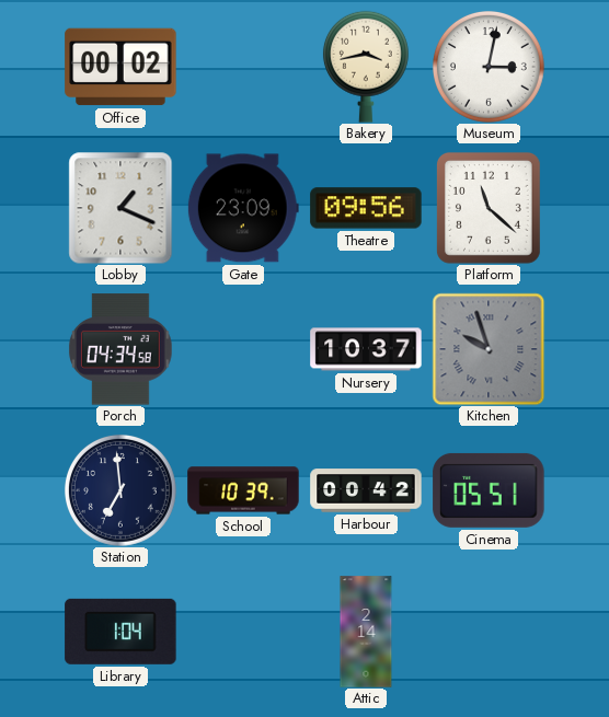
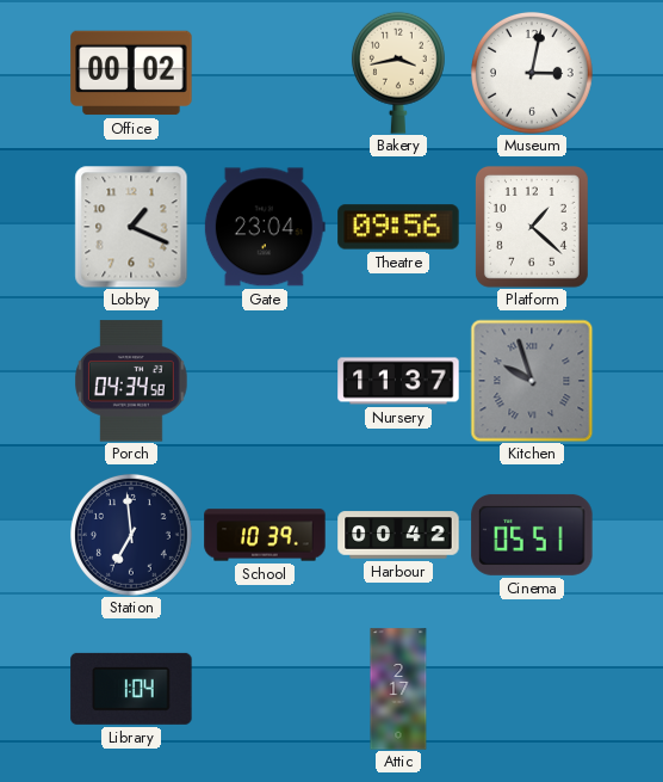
Gate: 23:09 -> 23:04
Platform: 11:22 -> 1:22
Nursery: 10:37 -> 11:37
Attic: 2:14 -> 2:17
